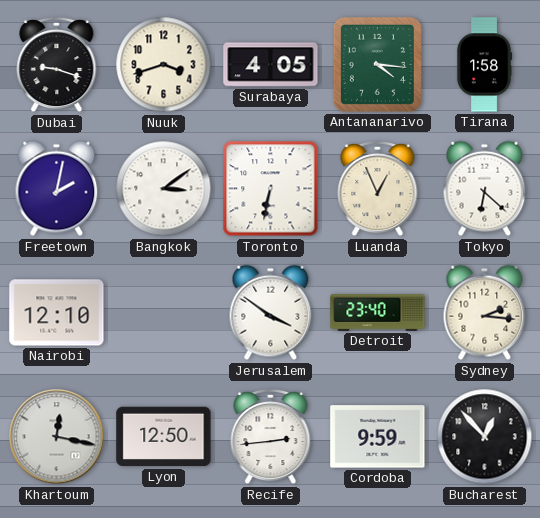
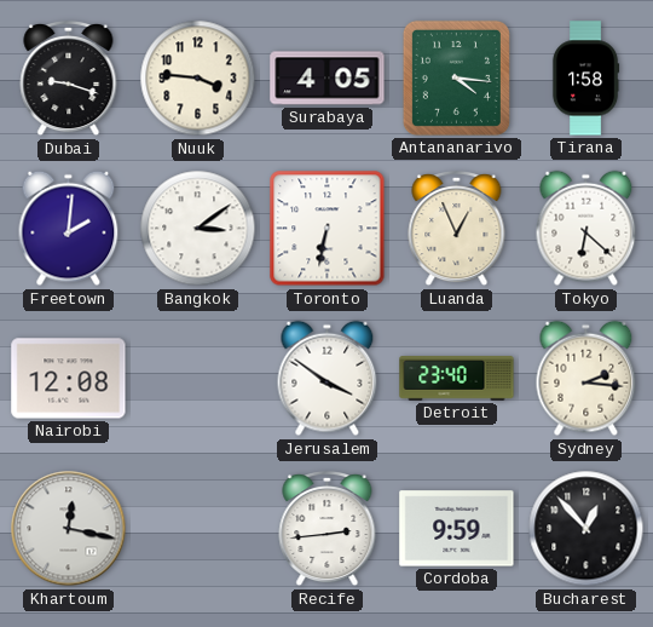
Nuuk: 3:42 -> 3:46
Freetown: 2:02 -> 2:01
Nairobi: 12:10 -> 12:08
Lyon: 12:50 -> none
